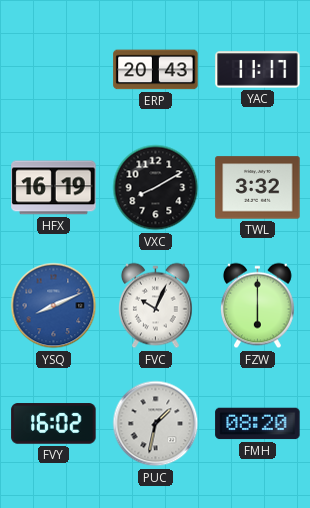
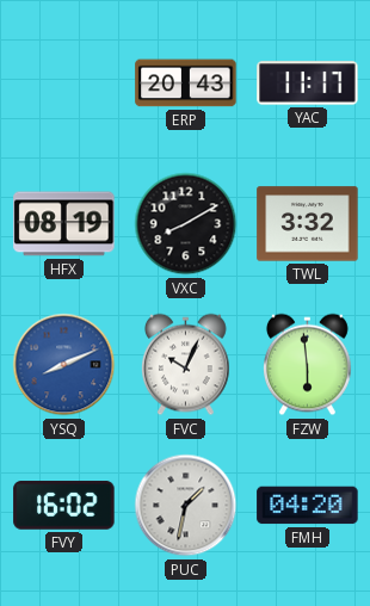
HFX: 16:19 -> 08:19
FZW: 6:00 -> 5:59
FMH: 08:20 -> 04:20
